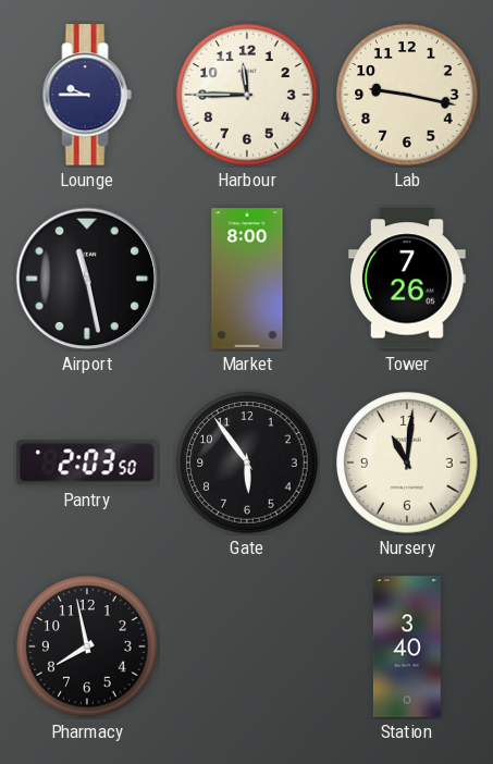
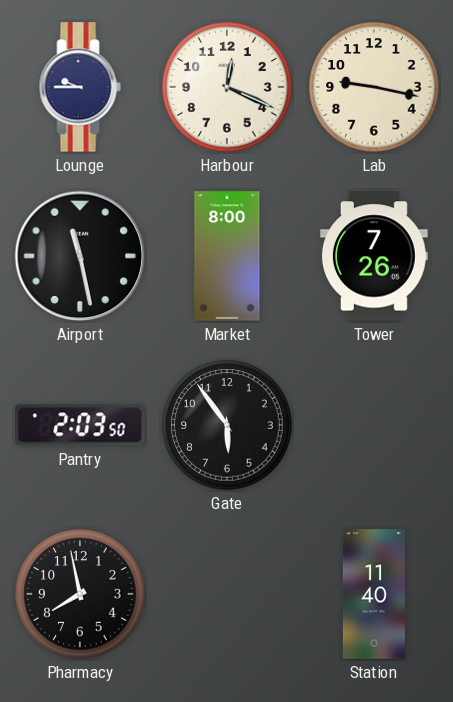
Harbour: 11:45 -> 12:19
Nursery: 11:01 -> none
Station: 3:40 -> 11:40
